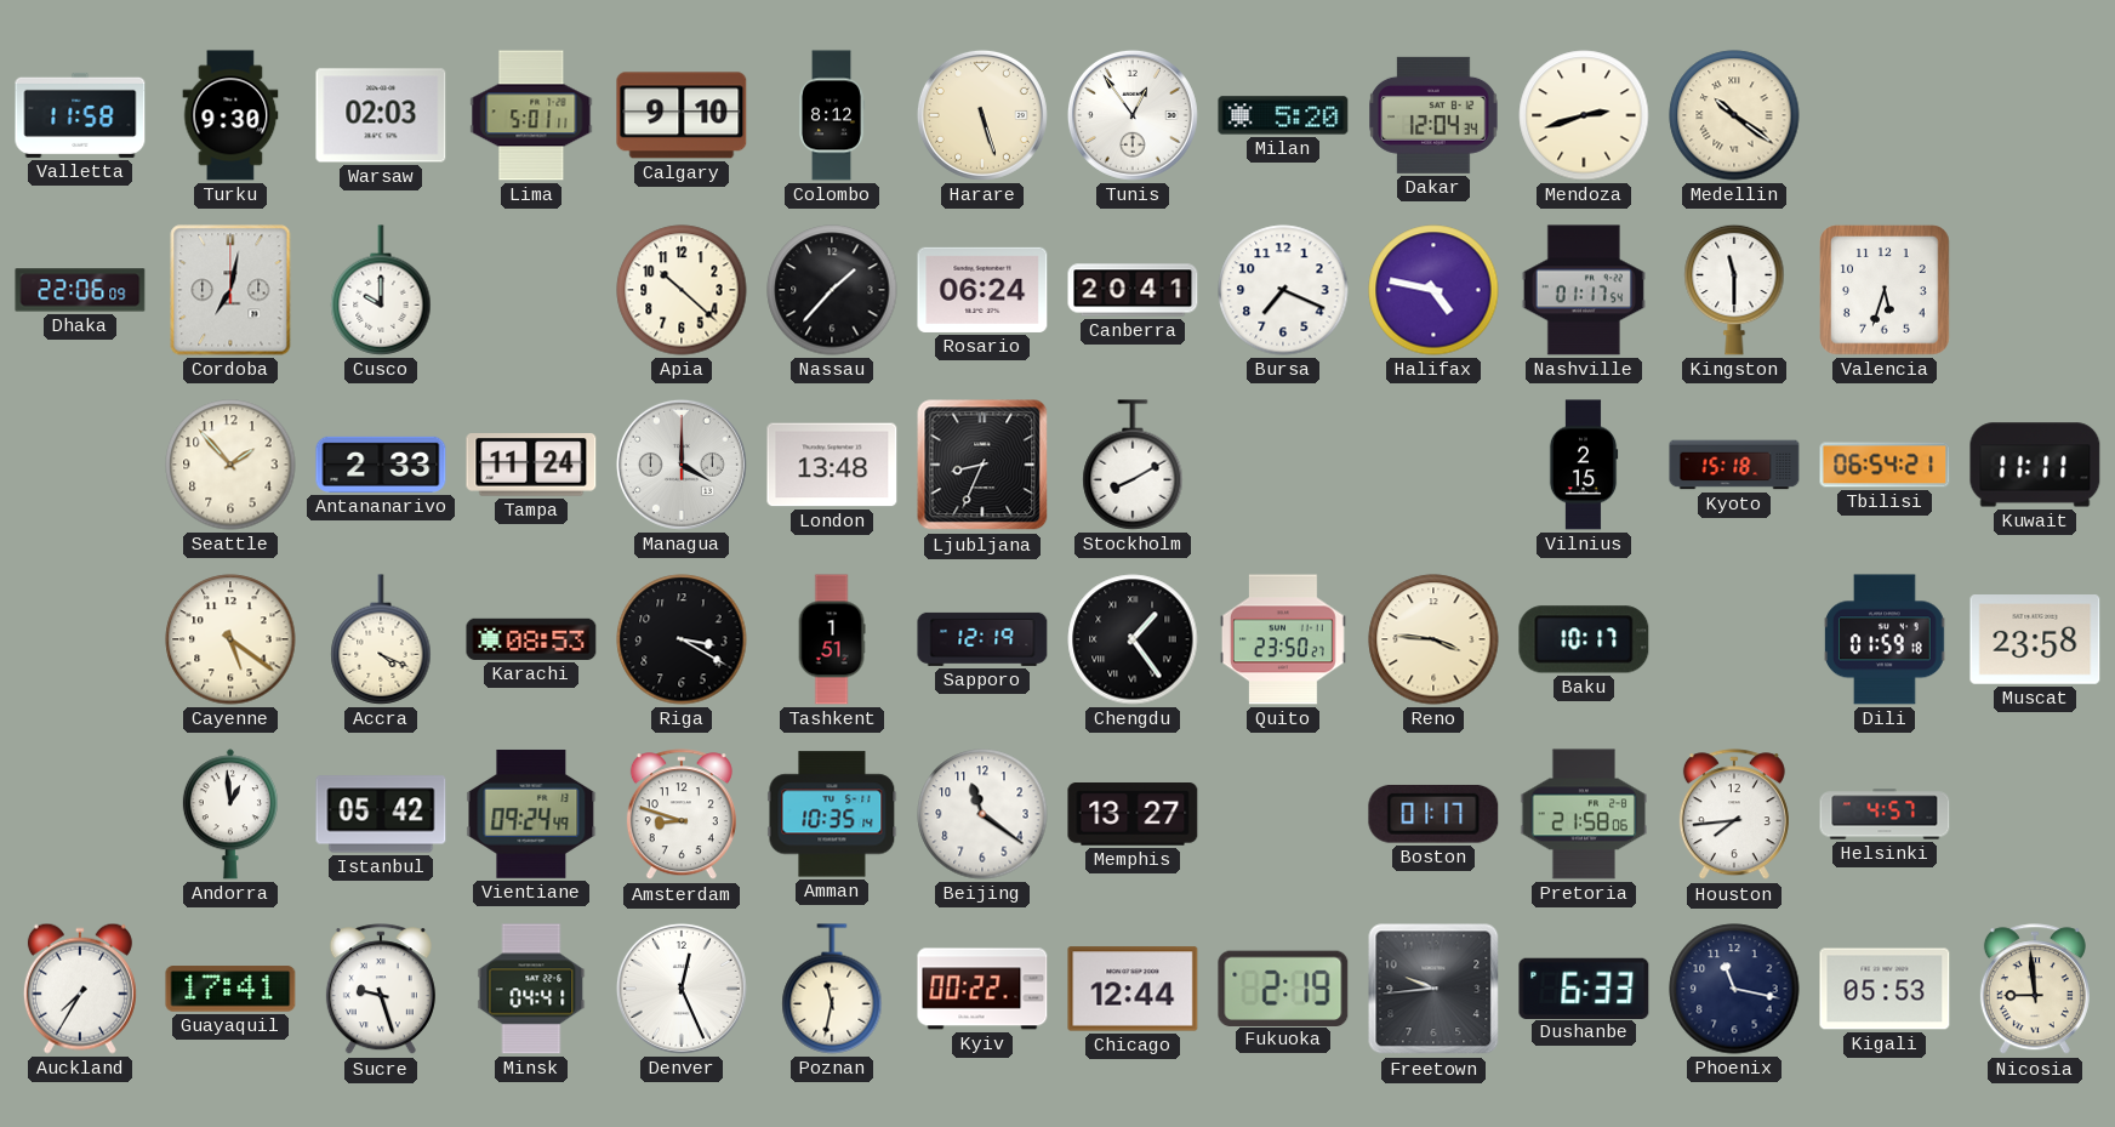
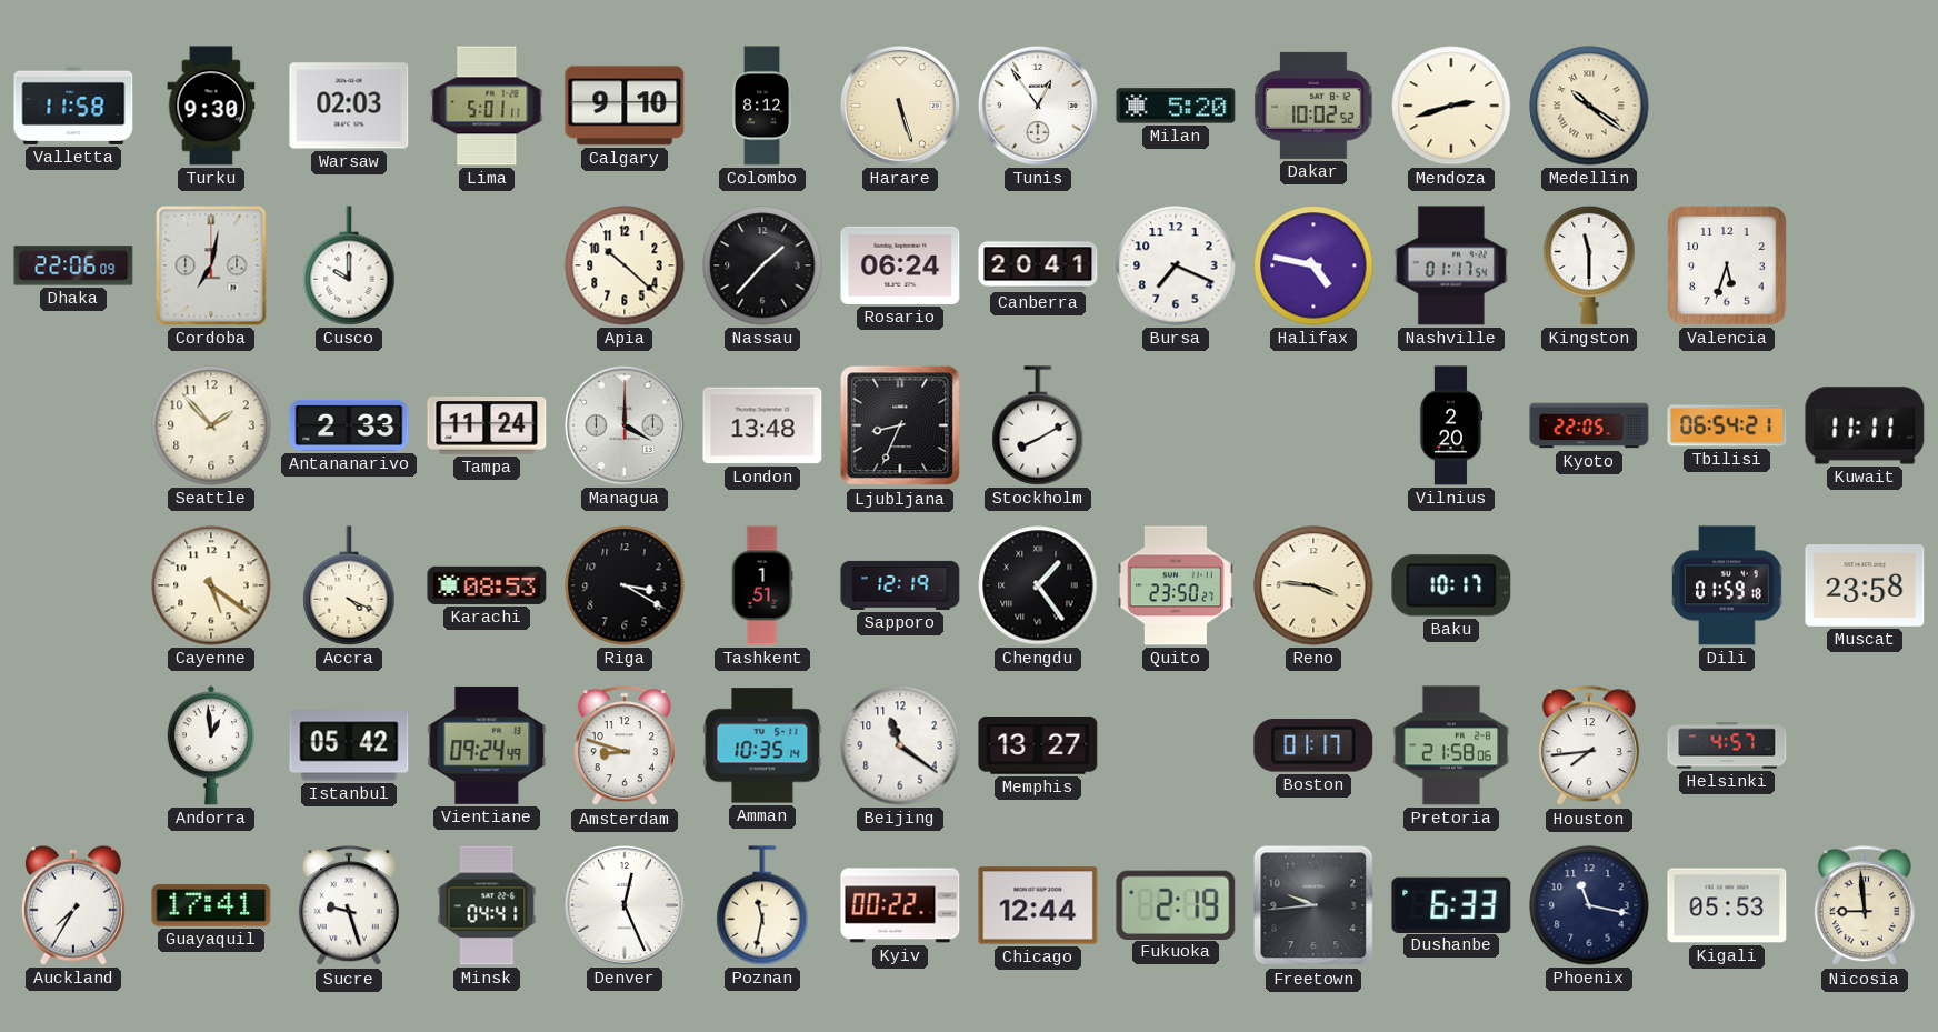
Dakar: 12:04 -> 10:02
Vilnius: 2:15 -> 2:20
Kyoto: 15:18 -> 22:05
